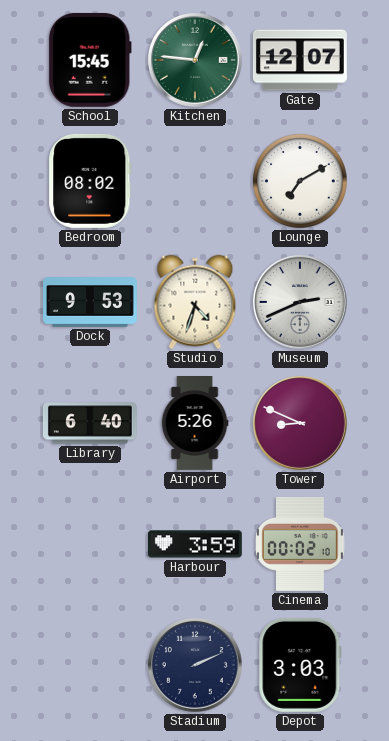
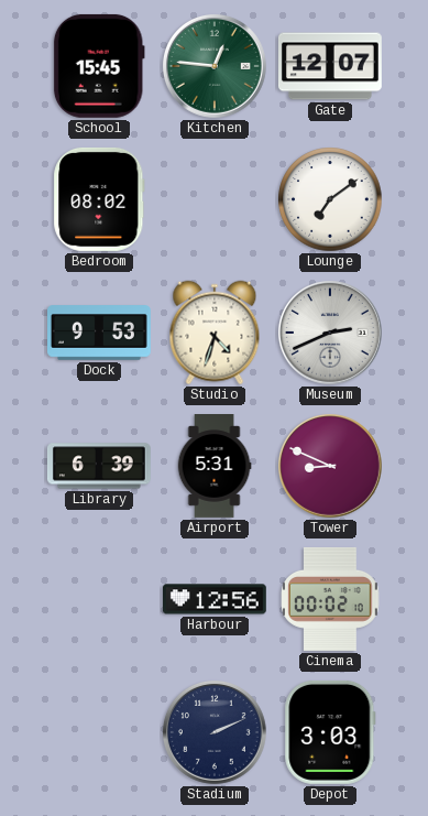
Lounge: 7:10 -> 7:09
Library: 6:40 -> 6:39
Airport: 5:26 -> 5:31
Harbour: 3:59 -> 12:56
